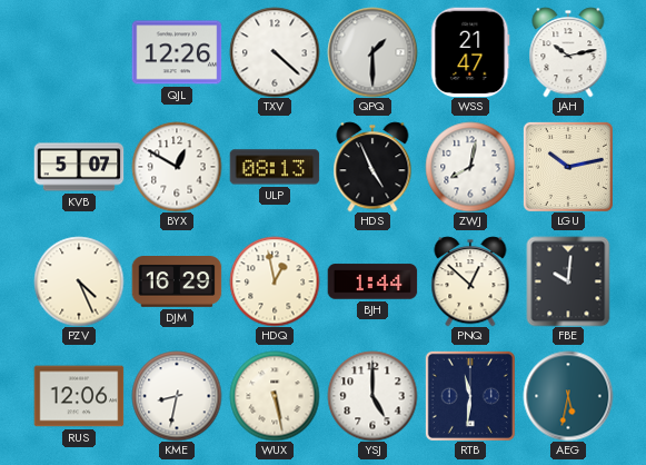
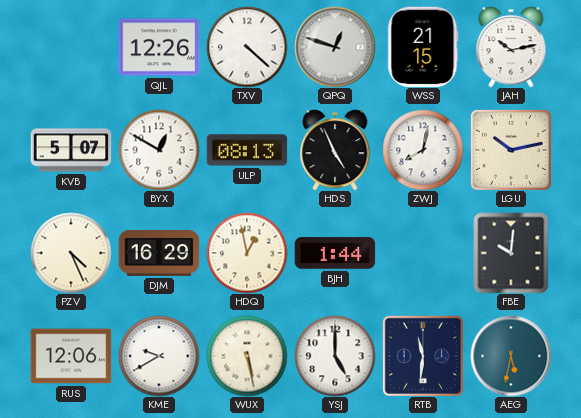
QPQ: 1:30 -> 12:48
WSS: 21:47 -> 21:15
PNQ: 12:52 -> none
KME: 8:32 -> 9:40
